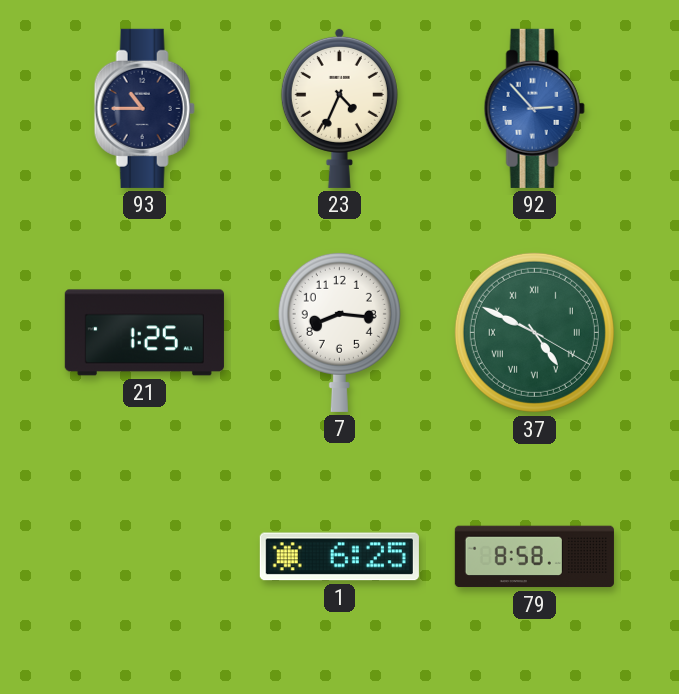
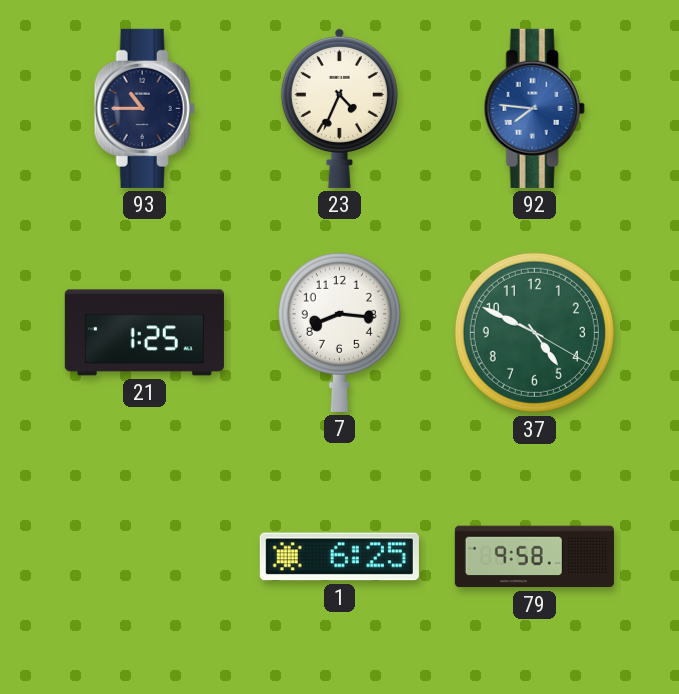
92: 2:53 -> 7:46
37 numerals: Roman -> Arabic
79: 8:58 -> 9:58
